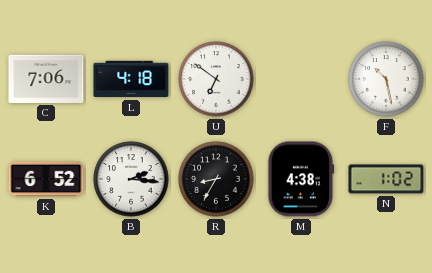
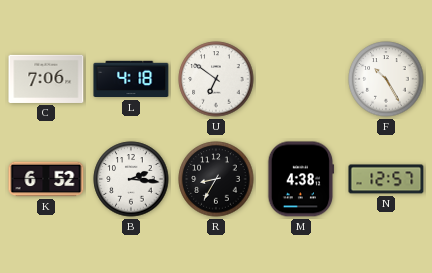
F: 10:28 -> 10:25
N: 1:02 -> 12:57
